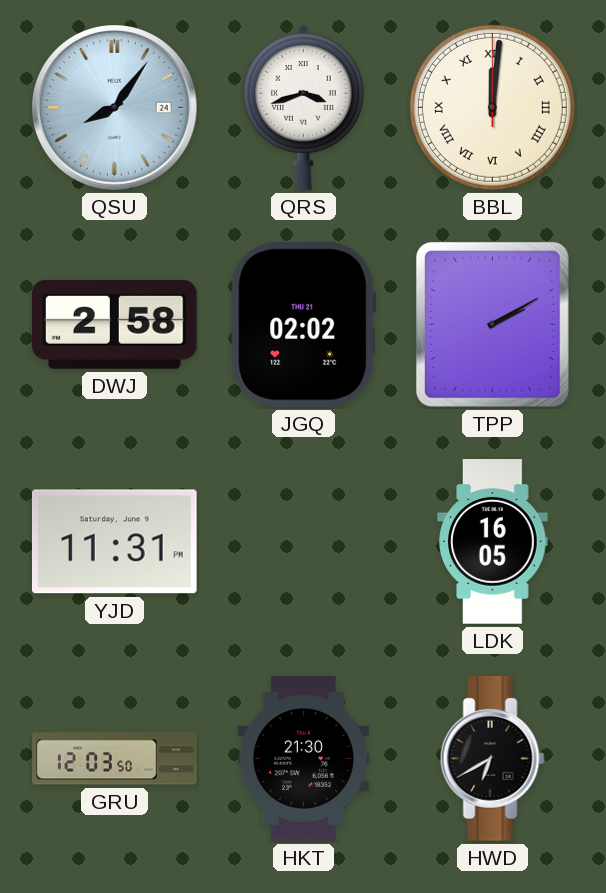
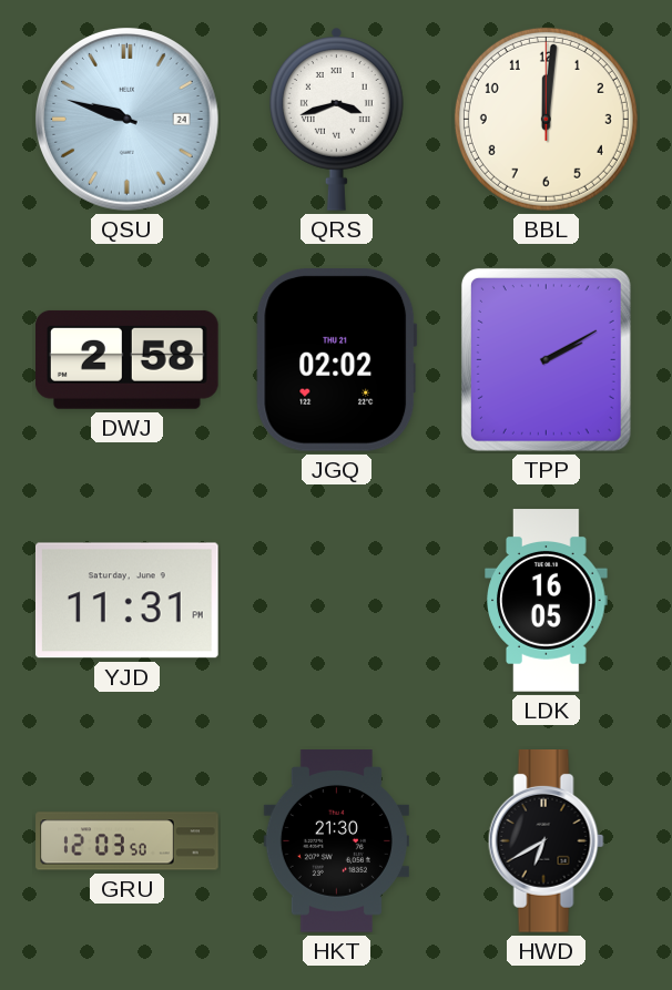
QSU: 8:06 -> 9:48
BBL numerals: Roman -> Arabic
